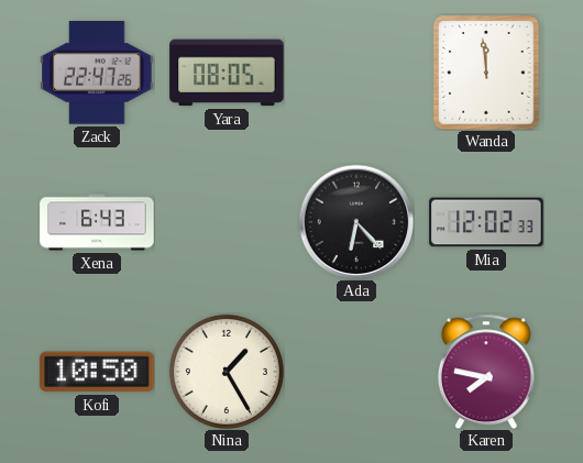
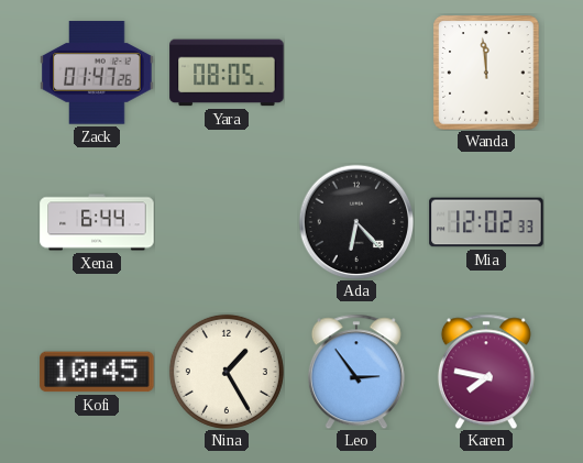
Zack: 22:47 -> 01:47
Xena: 6:43 -> 6:44
Kofi: 10:50 -> 10:45
Leo: none -> 2:54
